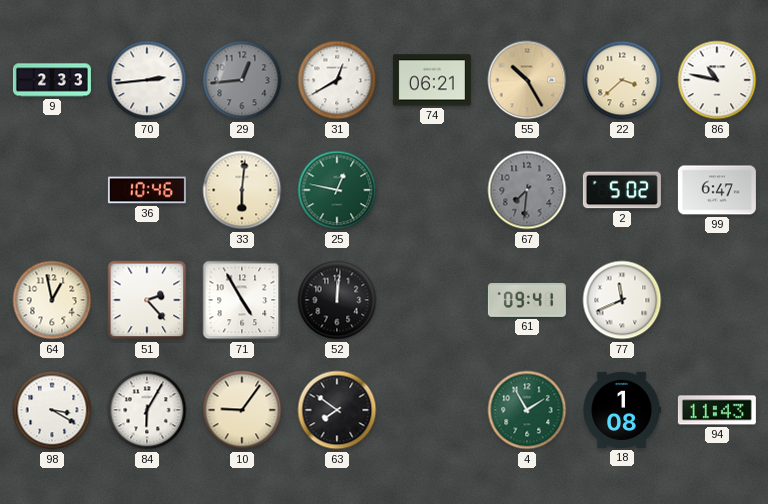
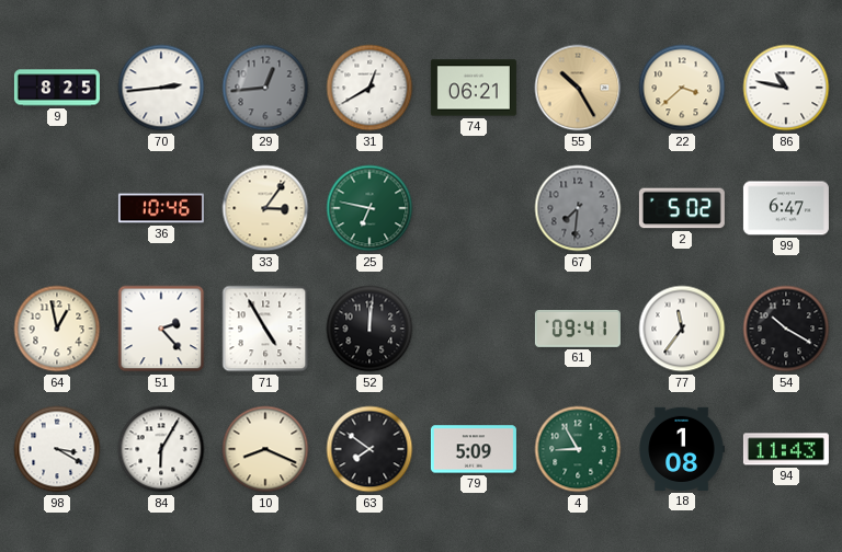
9: 2:33 -> 8:25
33: 6:01 -> 3:06
25: 12:47 -> 6:47
77: 11:41 -> 11:36
54: none -> 10:20
10: 9:06 -> 8:19
79: none -> 5:09
4: 1:55 -> 8:55
